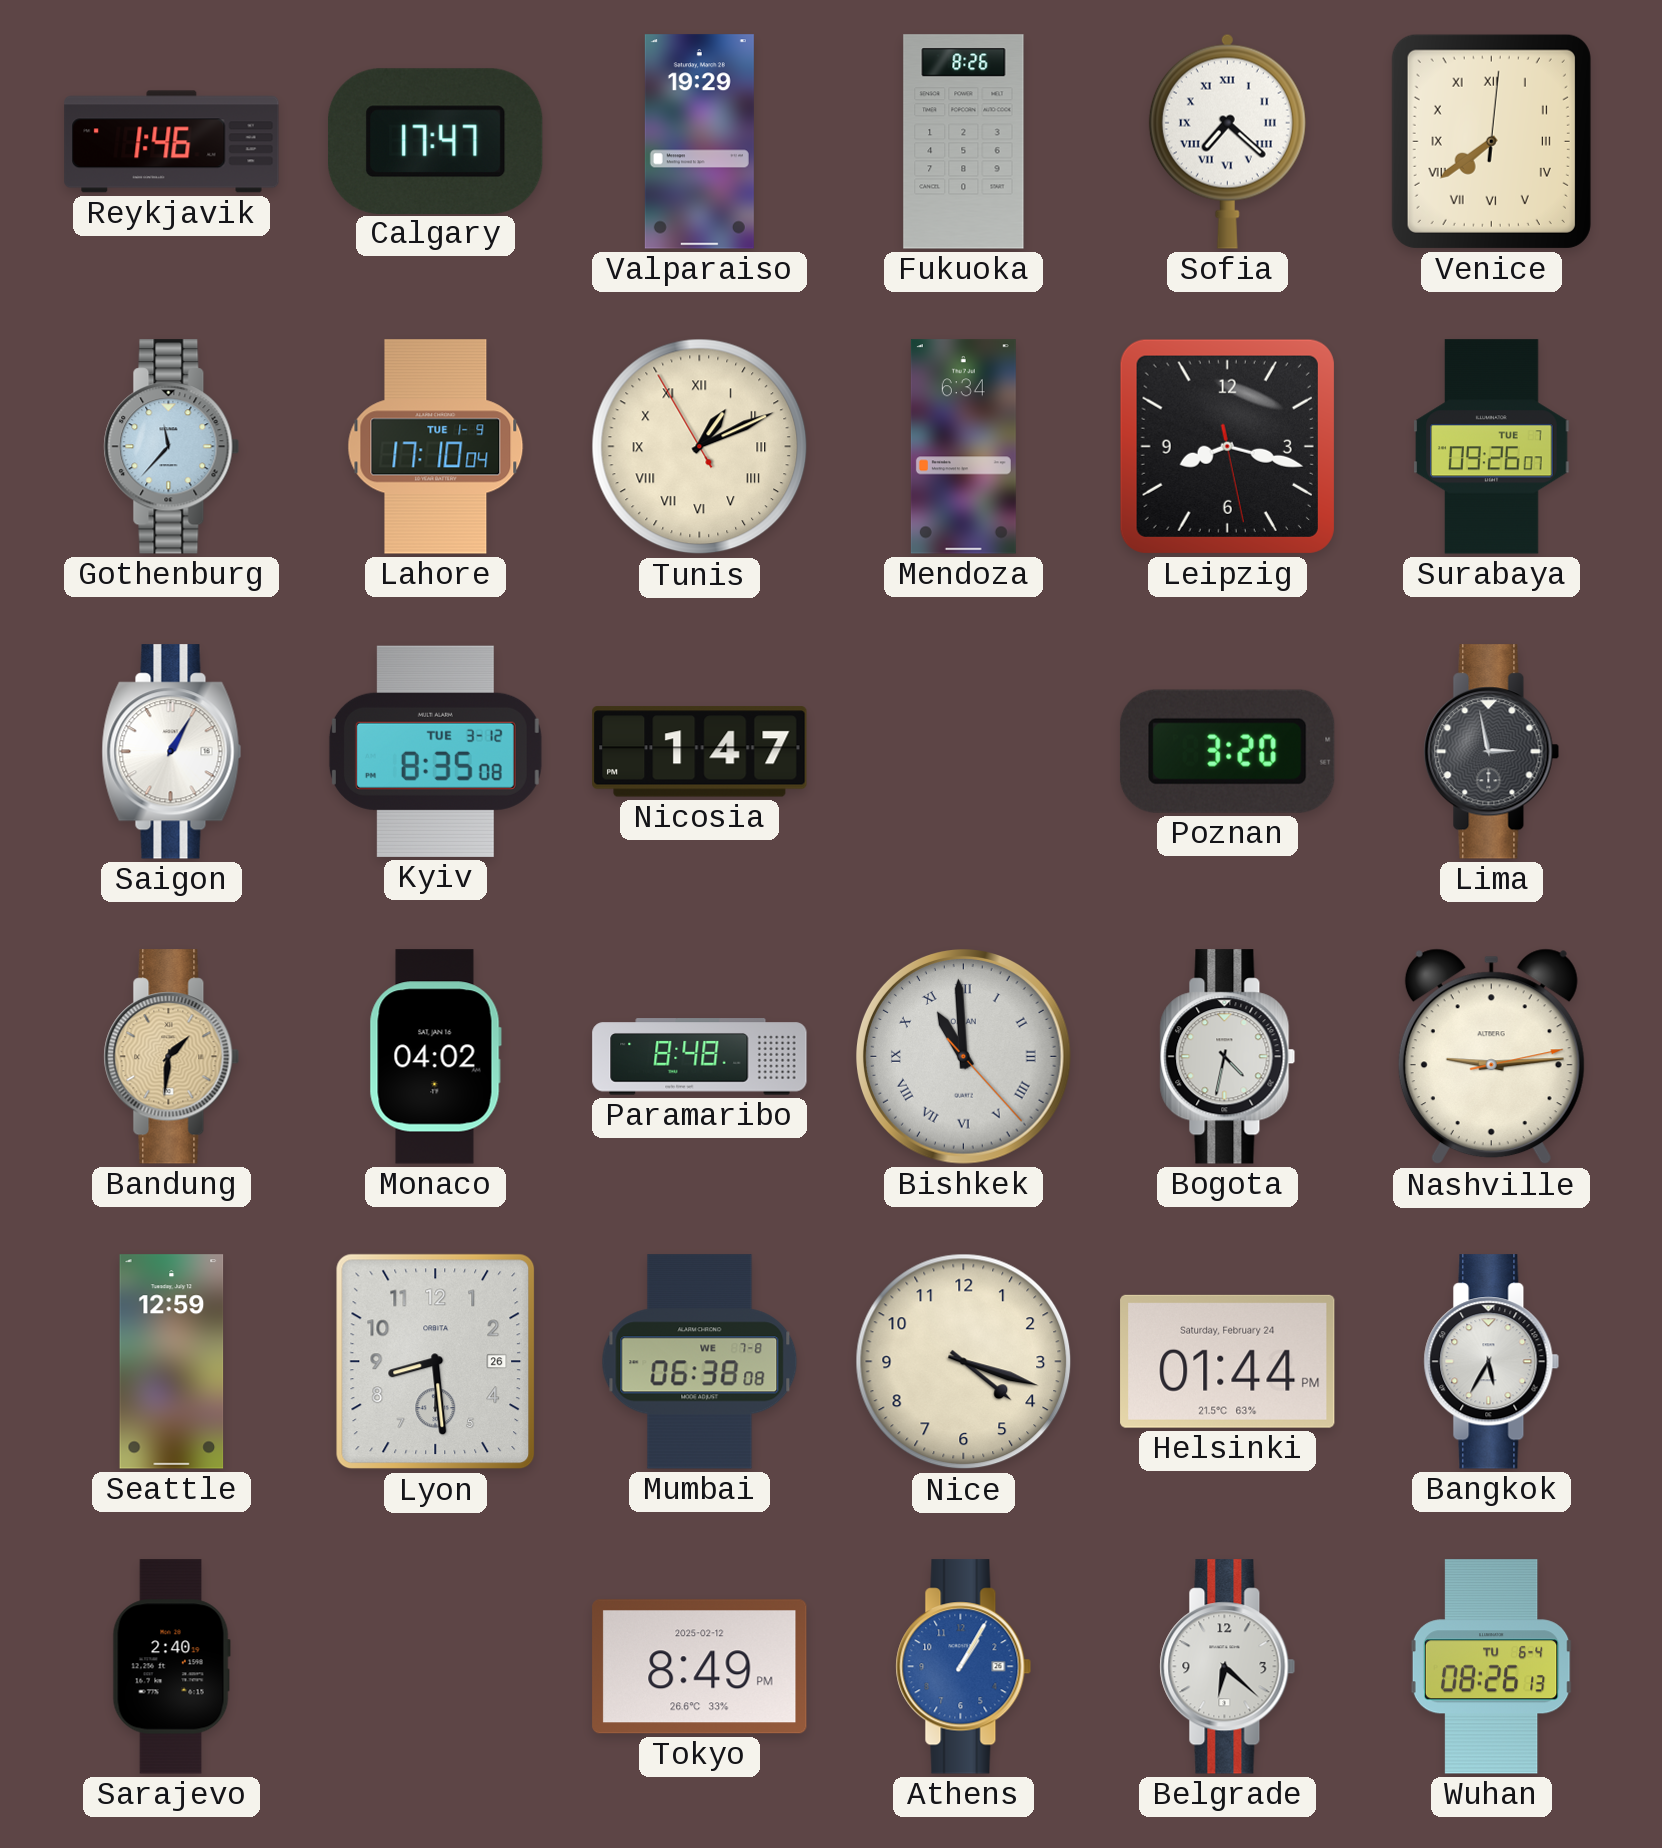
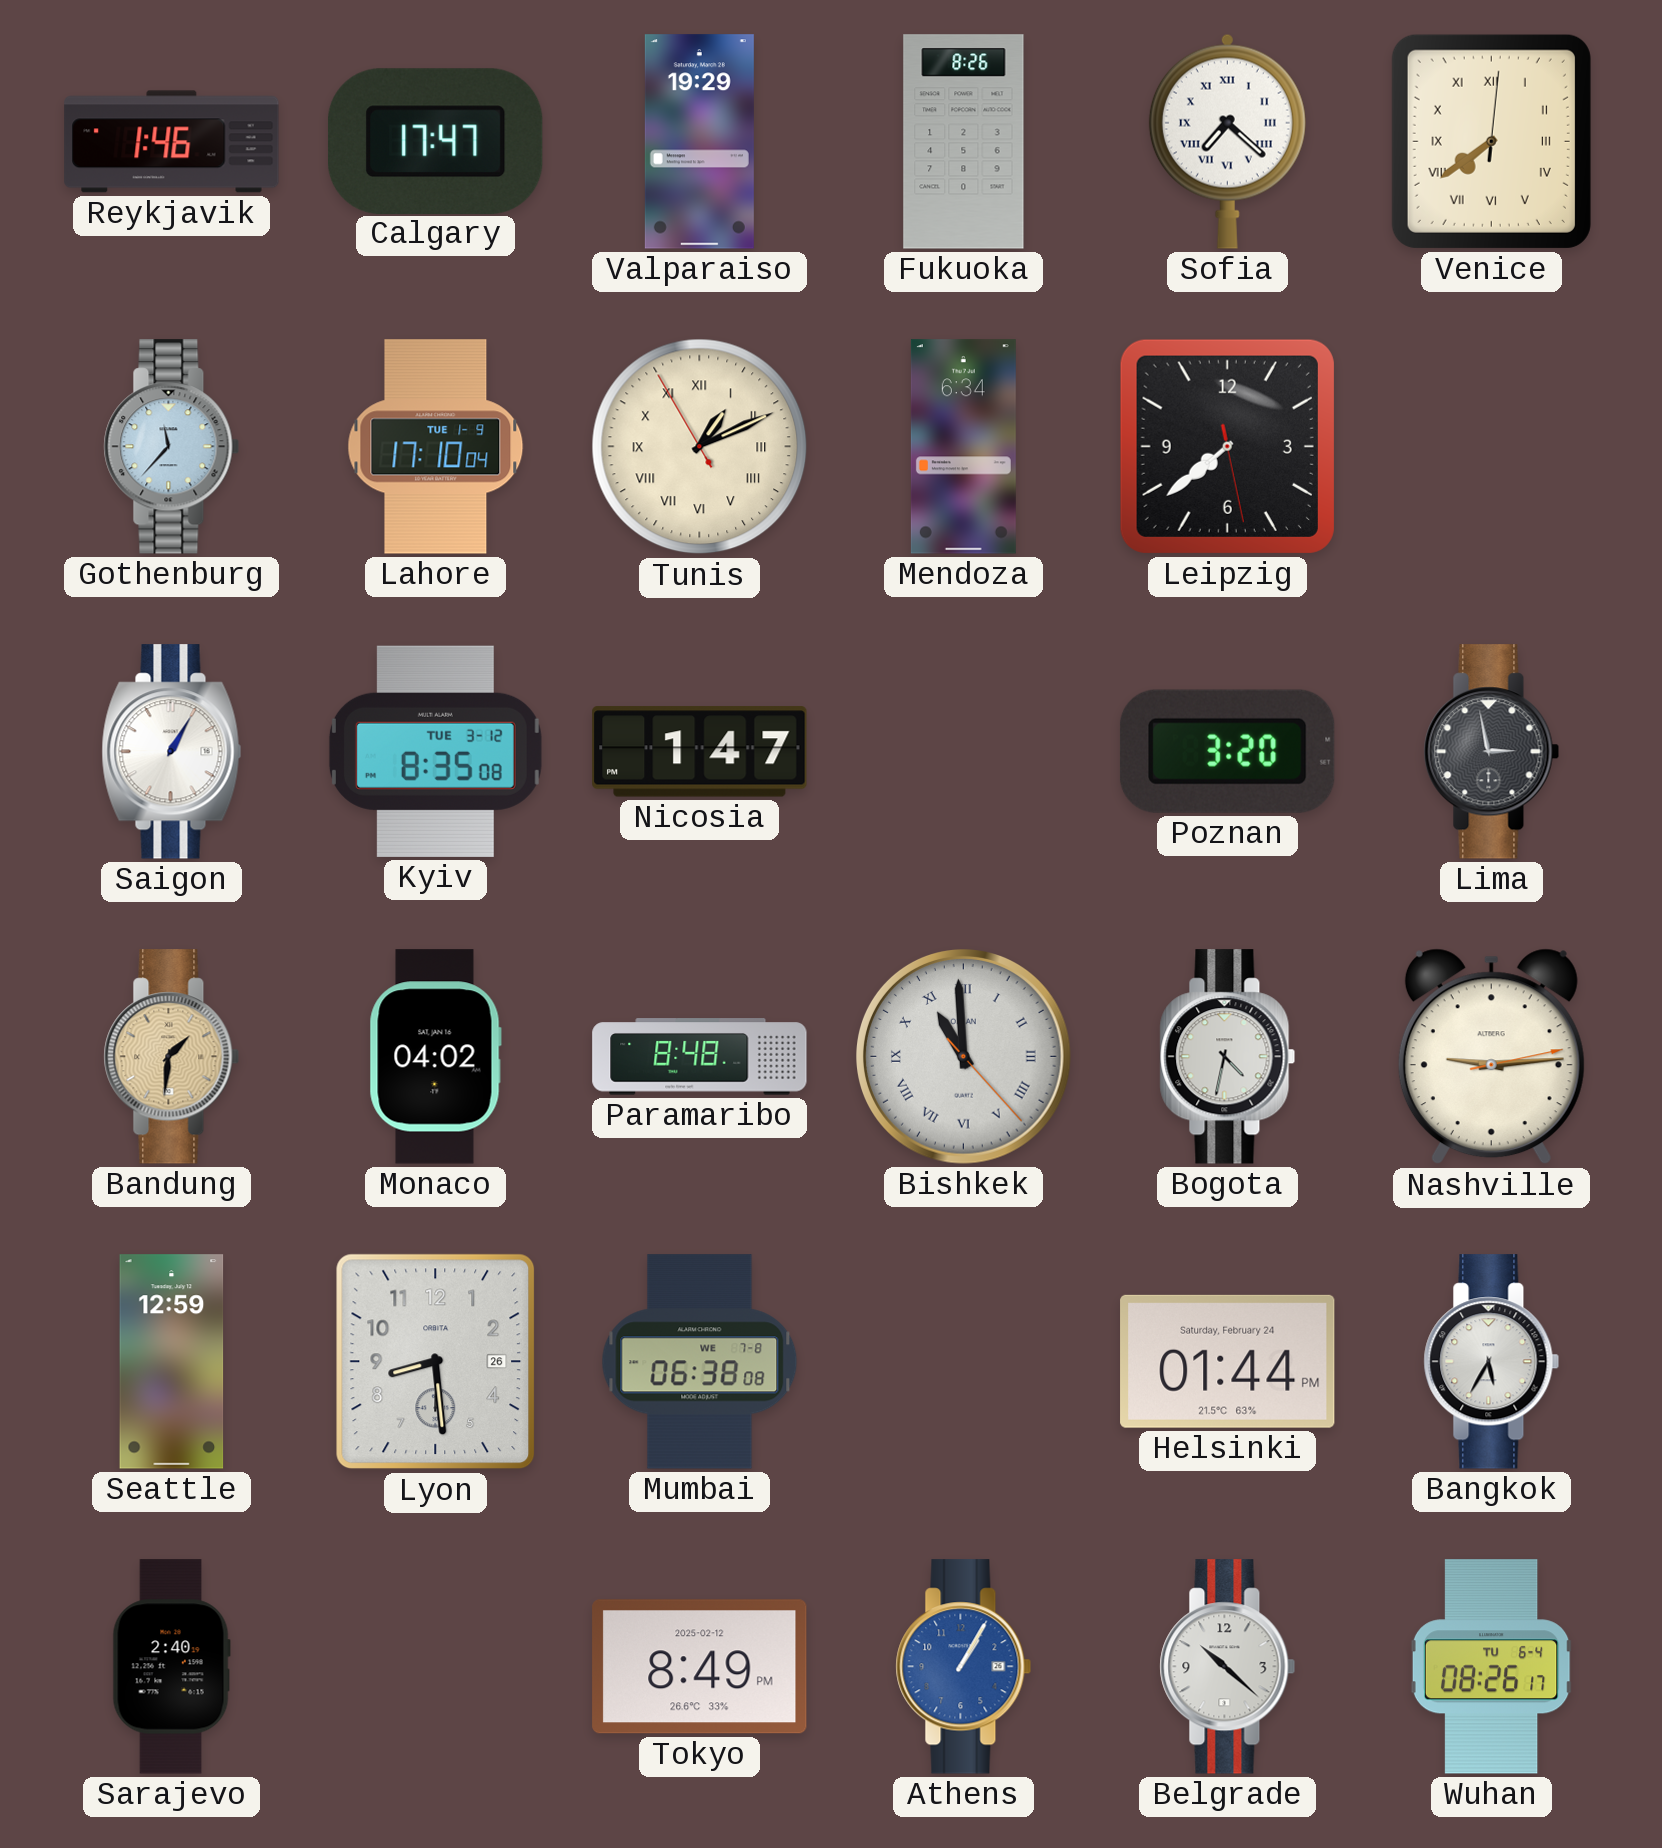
Leipzig: 8:17 -> 7:38
Surabaya: 09:26 -> none
Nice: 4:18 -> none
Belgrade: 6:22 -> 10:22
Wuhan: 08:26:13 -> 08:26:17
